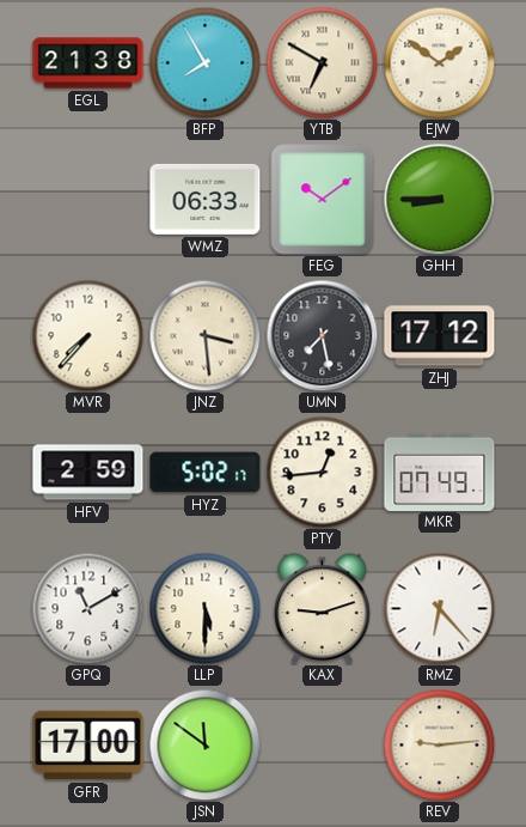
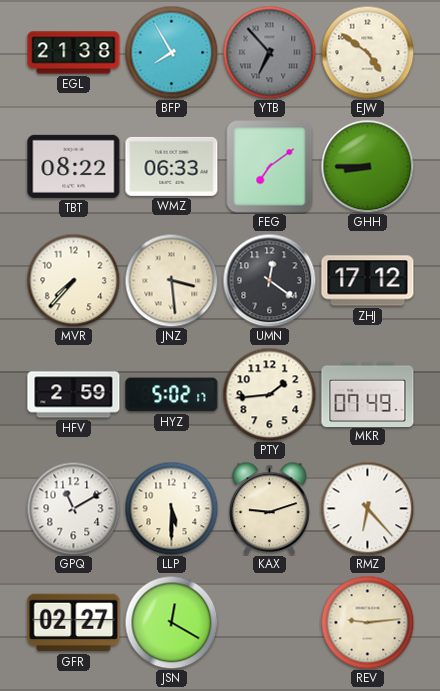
YTB: 6:50 -> 6:53
YTB dial: cream -> grey
EJW: 1:51 -> 4:51
TBT: none -> 08:22
FEG: 10:09 -> 7:09
UMN: 7:28 -> 12:21
PTY: 12:44 -> 1:44
GFR: 17:00 -> 02:27
JSN: 11:51 -> 12:20
